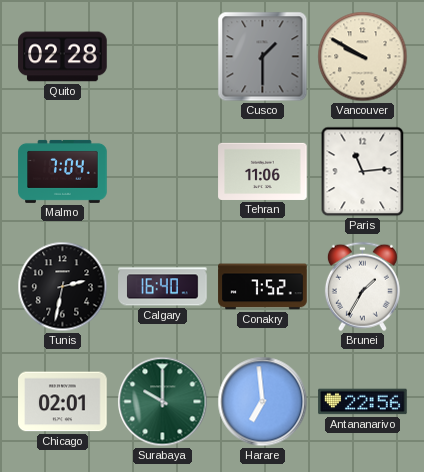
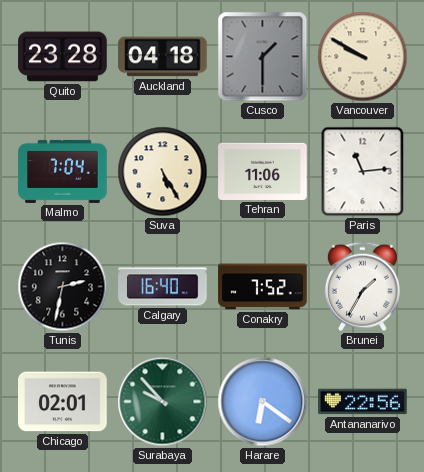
Quito: 02:28 -> 23:28
Auckland: none -> 04:18
Suva: none -> 5:25
Surabaya: 10:00 -> 9:53
Harare: 6:59 -> 6:21
